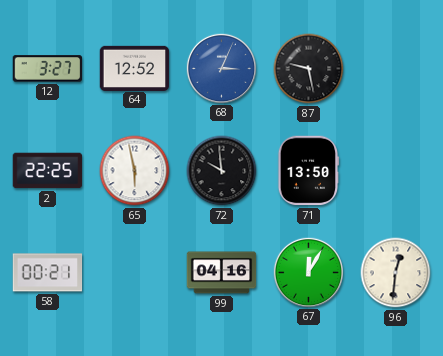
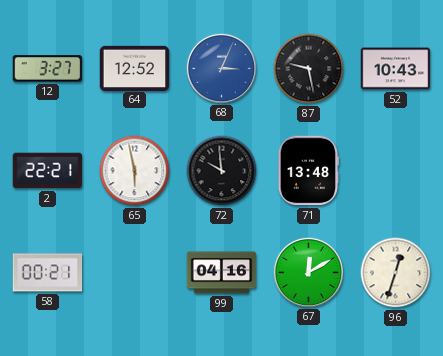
52: none -> 10:43
2: 22:25 -> 22:21
71: 13:50 -> 13:48
67: 12:05 -> 12:10
96: 12:31 -> 12:33
